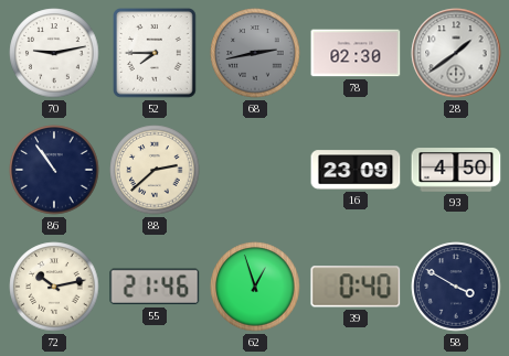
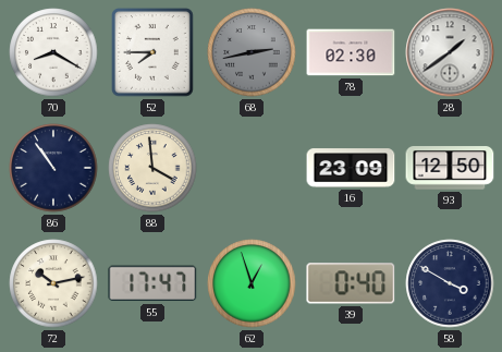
70: 9:13 -> 8:20
88: 2:38 -> 3:59
93: 4:50 -> 12:50
55: 21:46 -> 17:47
